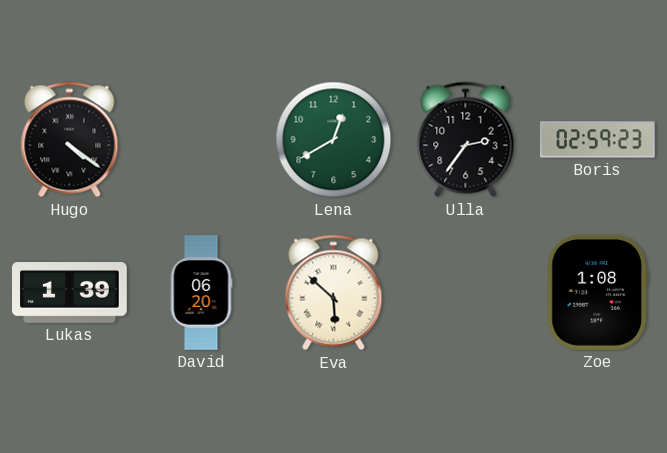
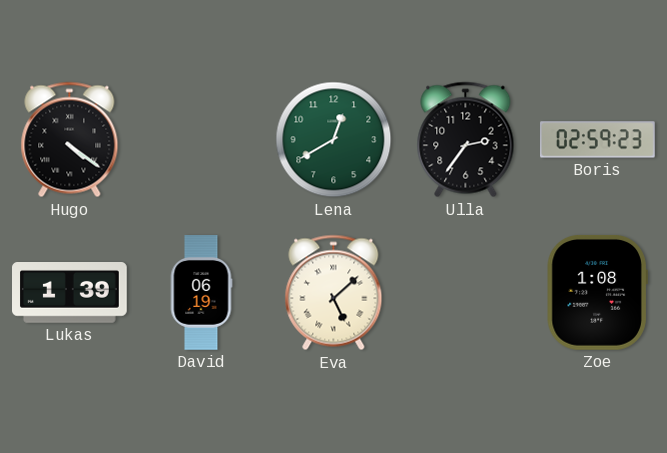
David: 06:20 -> 06:19
Eva: 5:52 -> 5:08
